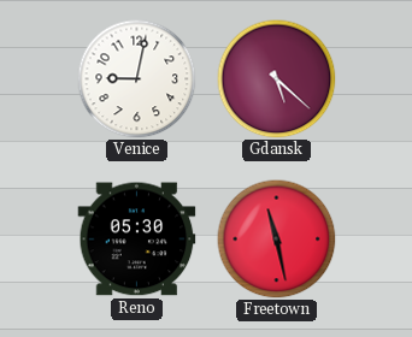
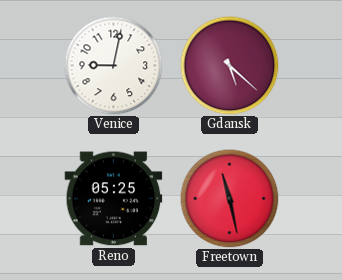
Reno: 05:30 -> 05:25
